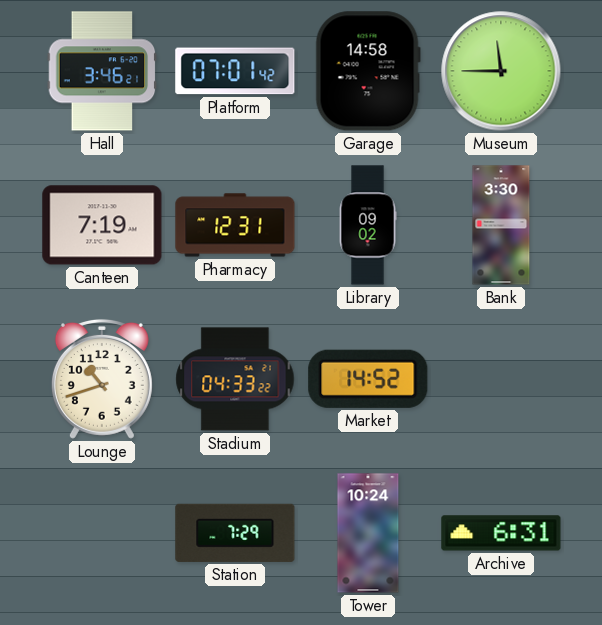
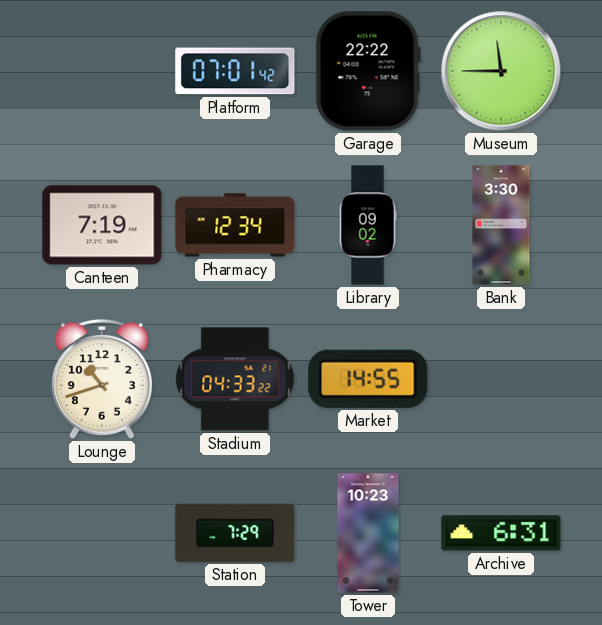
Hall: 3:46 -> none
Garage: 14:58 -> 22:22
Pharmacy: 12:31 -> 12:34
Market: 14:52 -> 14:55
Tower: 10:24 -> 10:23
